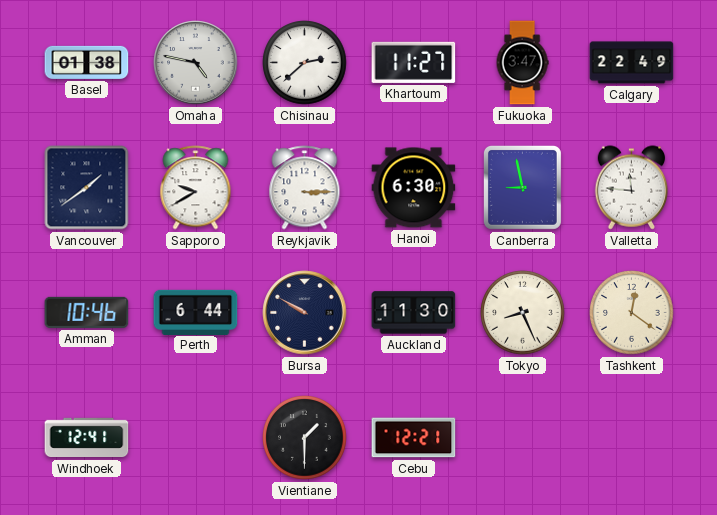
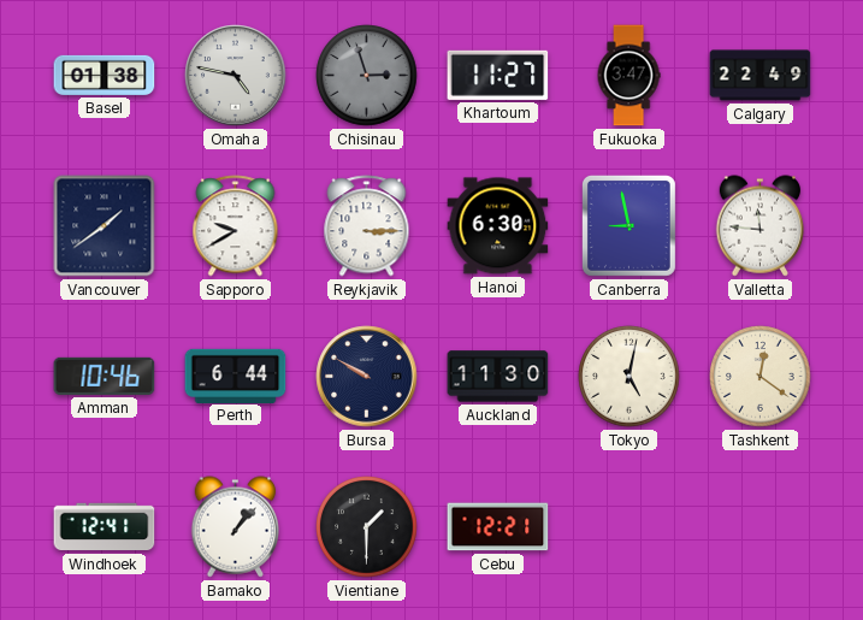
Chisinau: 2:38 -> 2:57
Chisinau dial: white -> grey
Tokyo: 8:26 -> 5:02
Bamako: none -> 1:07
